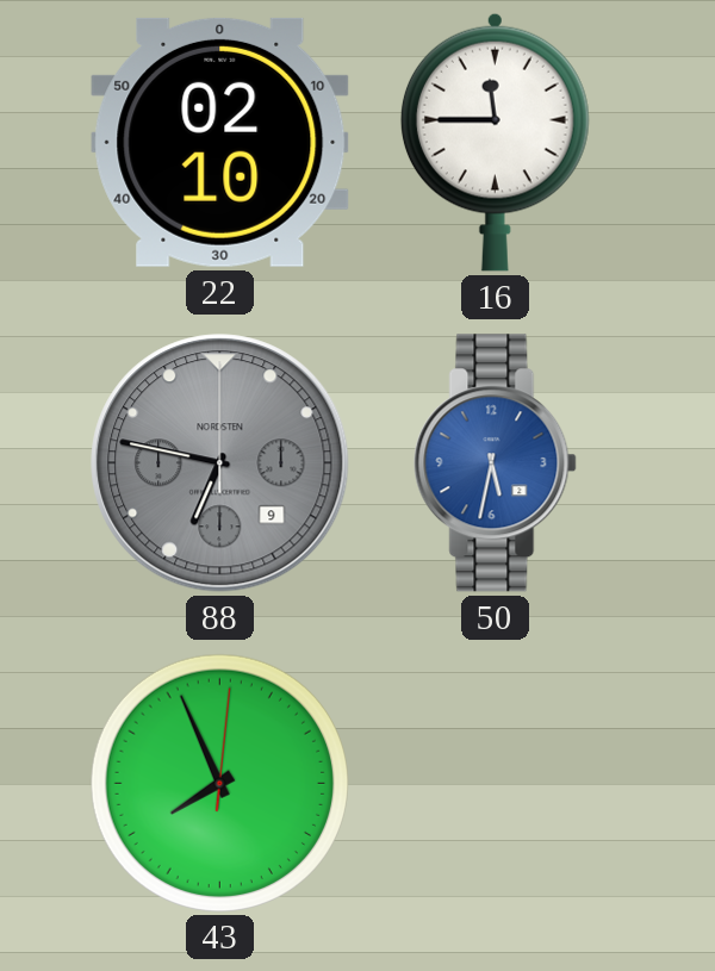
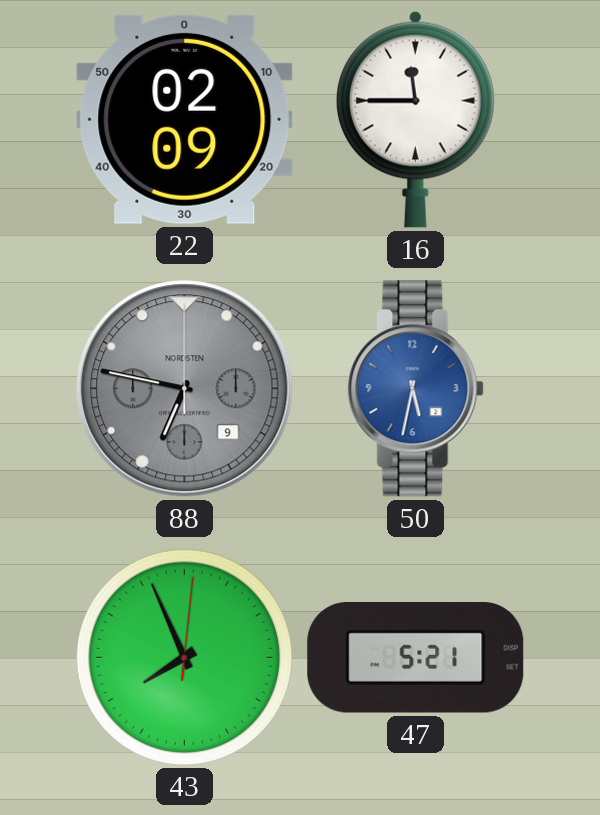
22: 02:10 -> 02:09
47: none -> 5:21
